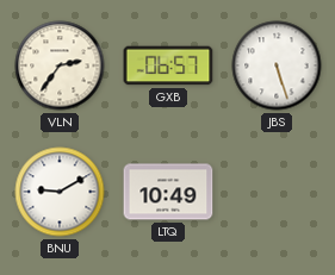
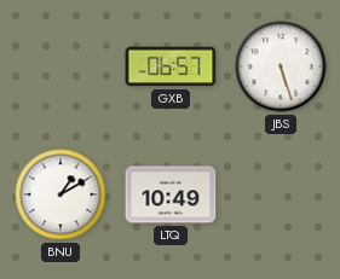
VLN: 2:36 -> none
BNU: 9:10 -> 1:10
